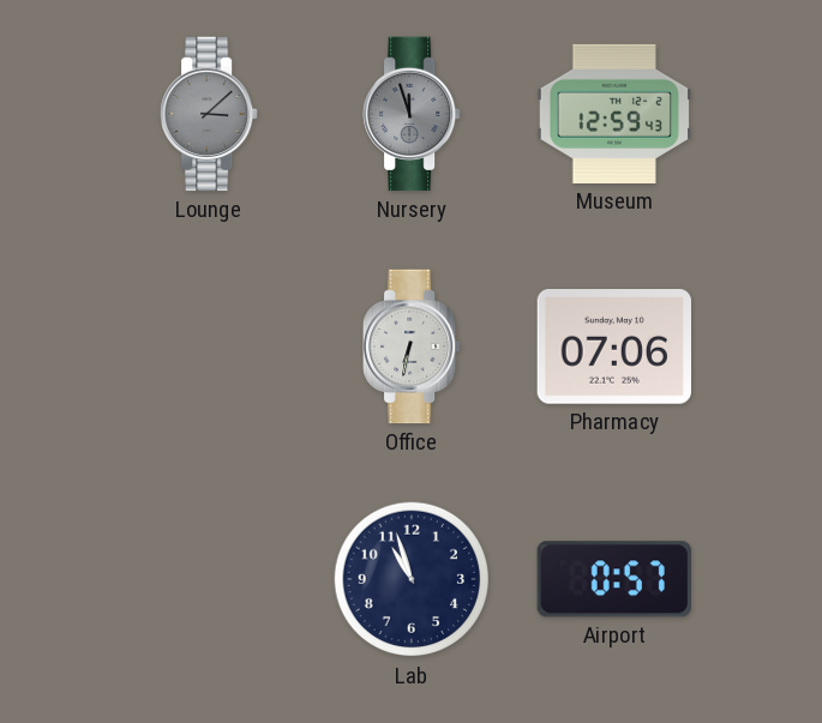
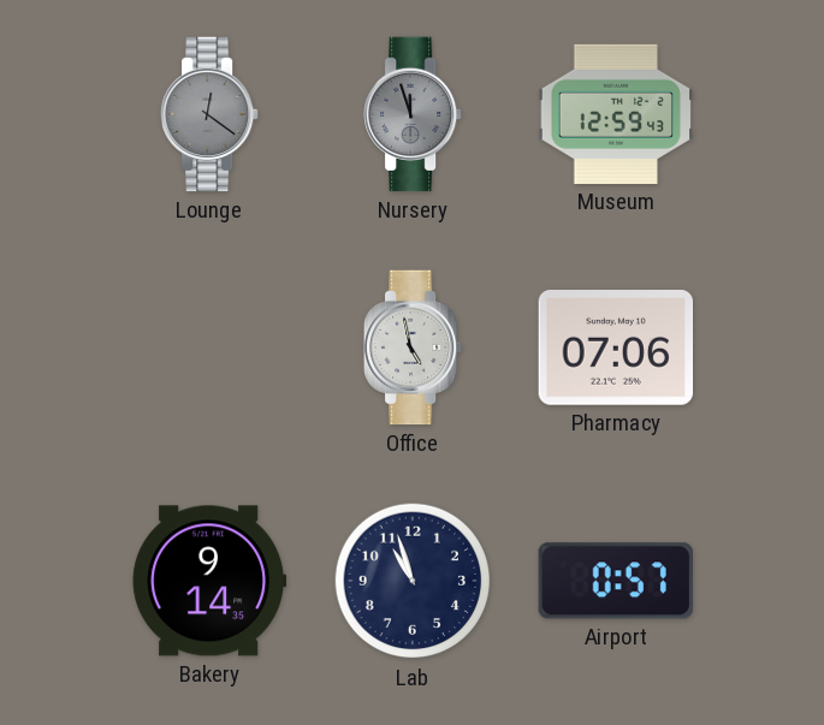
Lounge: 3:08 -> 12:21
Office: 6:32 -> 4:58
Bakery: none -> 9:14
